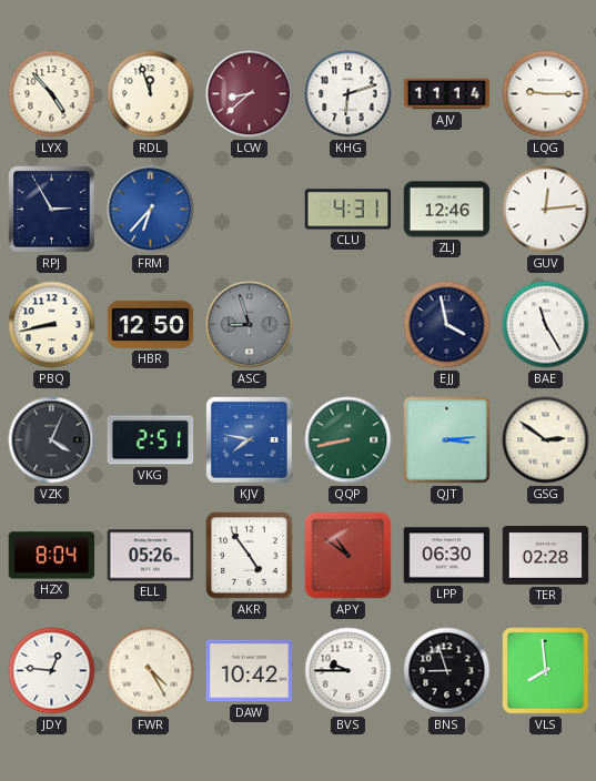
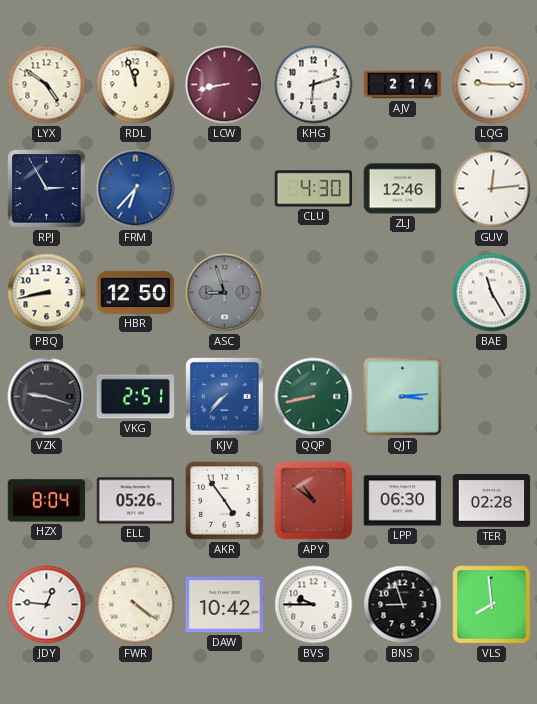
LYX: 4:53 -> 4:51
LCW: 8:38 -> 8:43
AJV: 11:14 -> 2:14
CLU: 4:31 -> 4:30
EJJ: 3:58 -> none
VZK: 4:04 -> 9:18
KJV: 7:47 -> 7:37
GSG: 2:51 -> none
FWR: 4:25 -> 4:21
